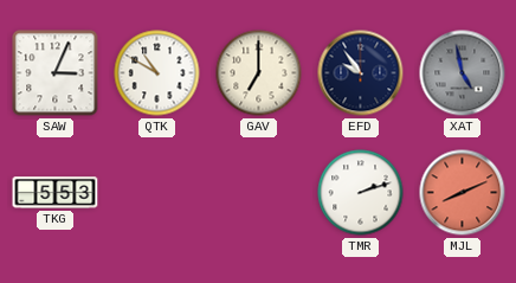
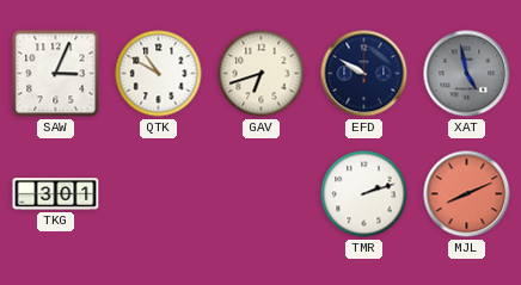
GAV: 7:00 -> 6:42
EFD: 9:54 -> 9:50
TKG: 5:53 -> 3:01
